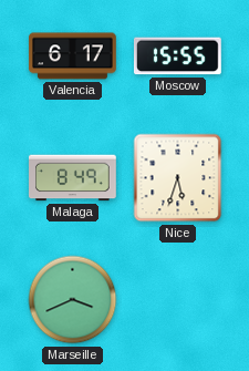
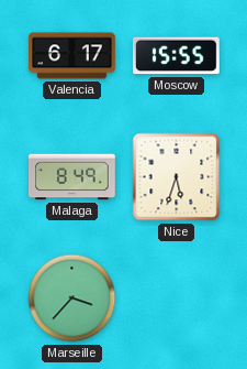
Marseille: 3:41 -> 3:37
